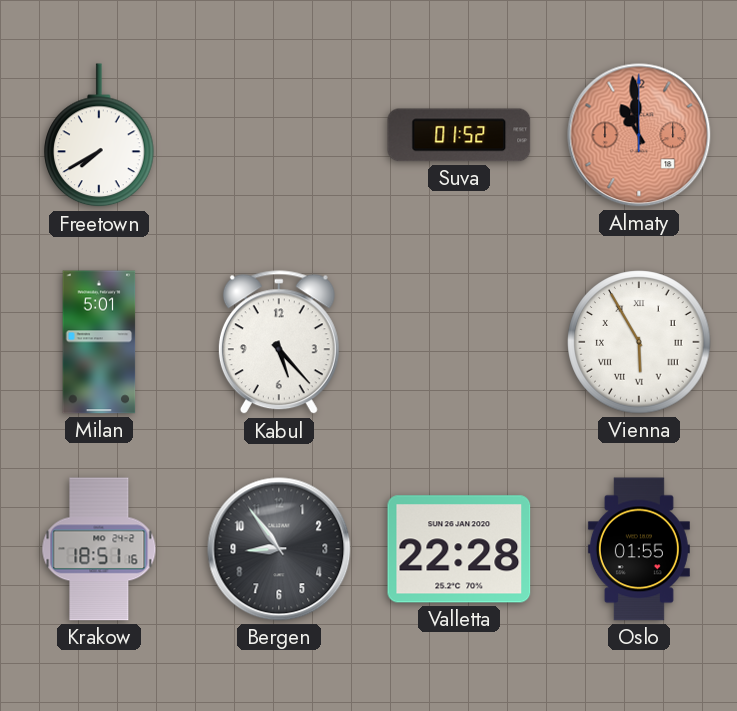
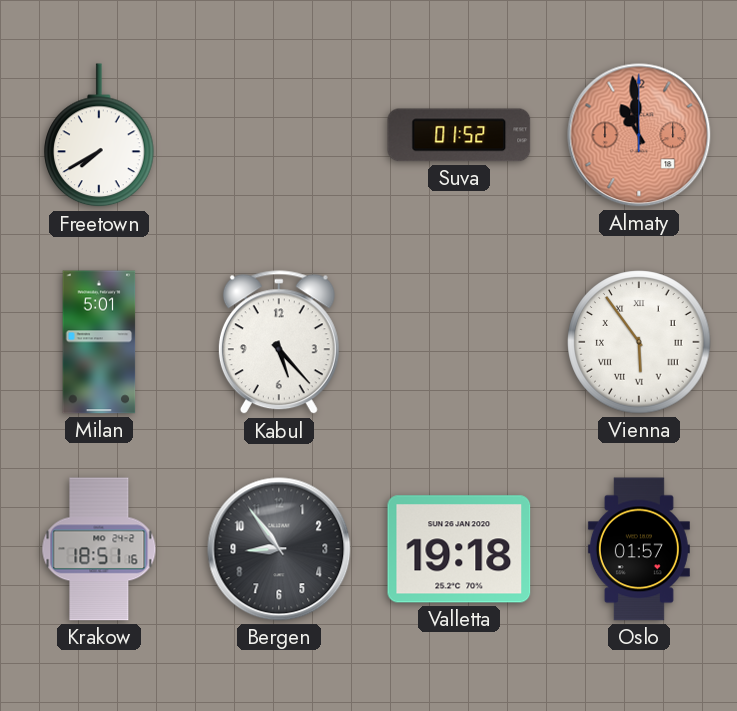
Vienna: 5:55 -> 5:54
Valletta: 22:28 -> 19:18
Oslo: 01:55 -> 01:57
